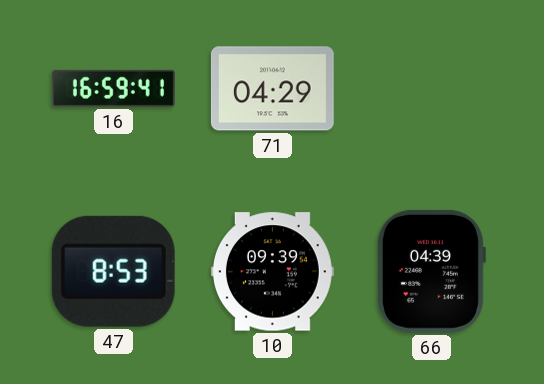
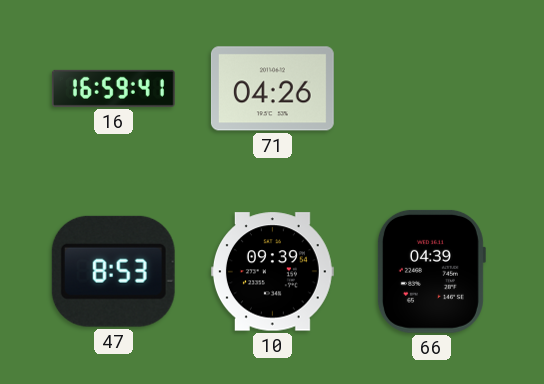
71: 04:29 -> 04:26
